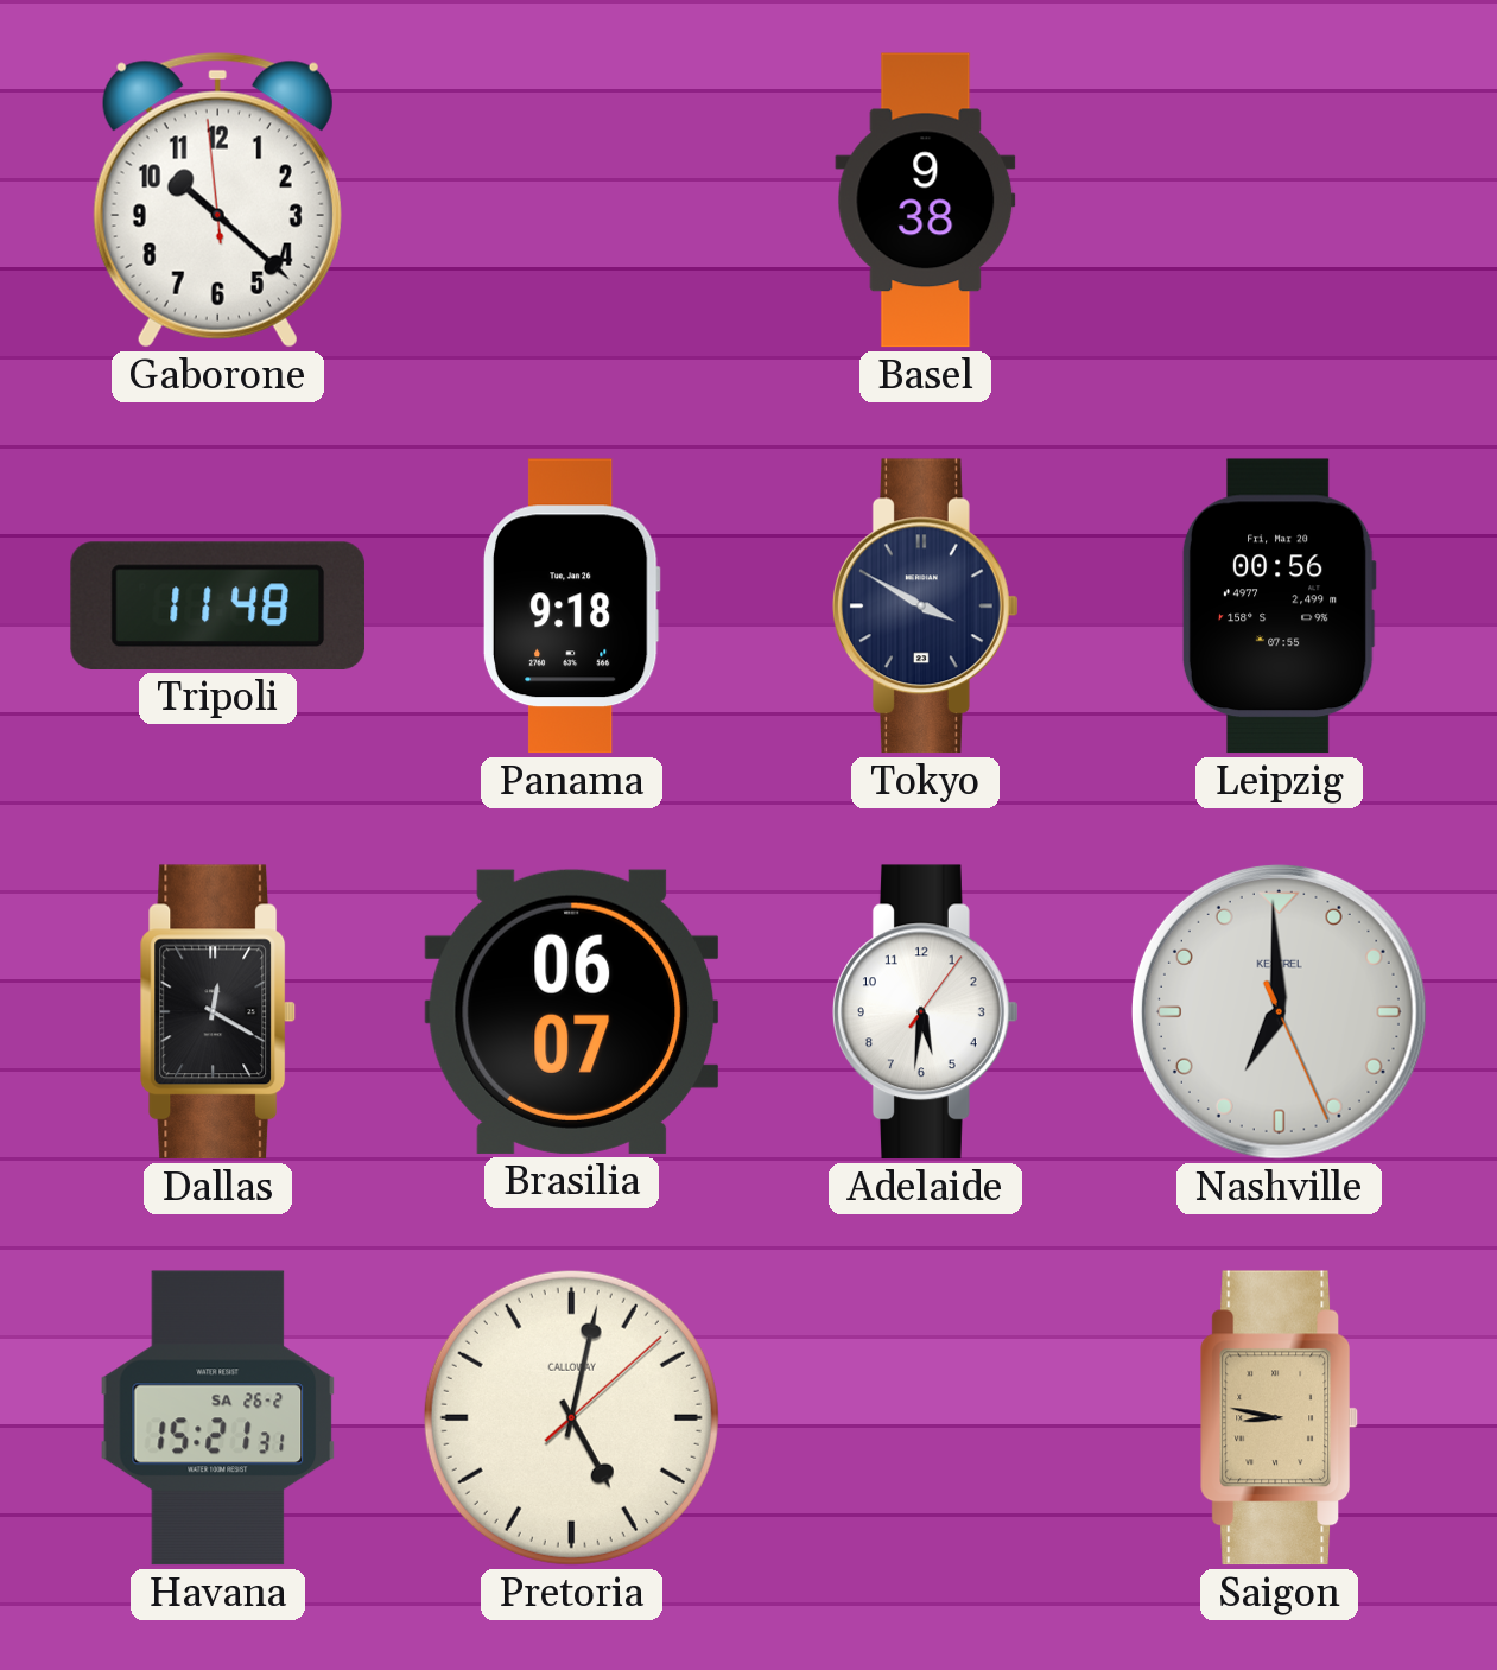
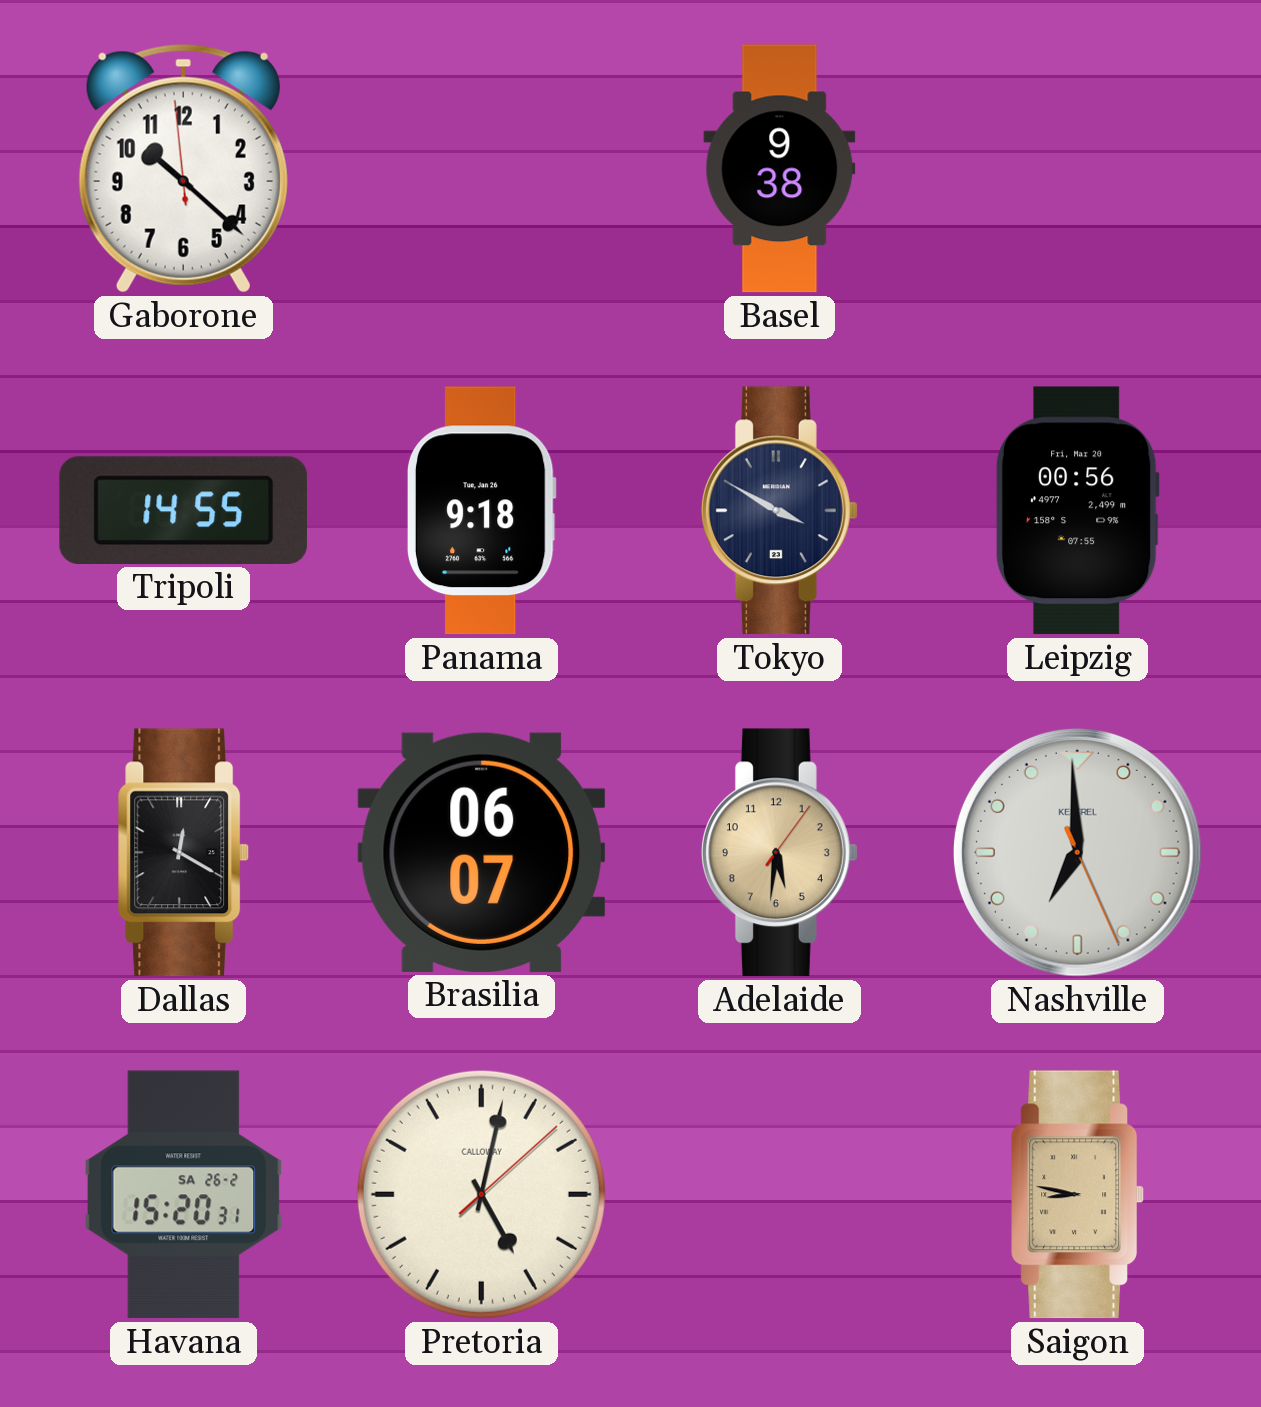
Tripoli: 11:48 -> 14:55
Adelaide dial: white -> champagne
Havana: 15:21 -> 15:20
